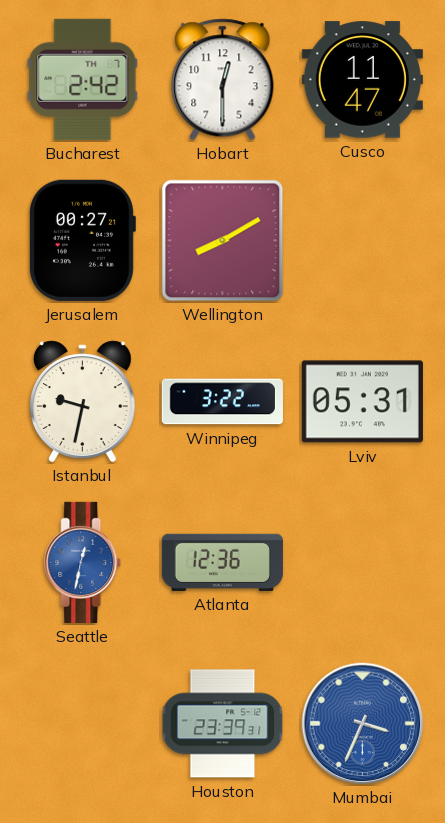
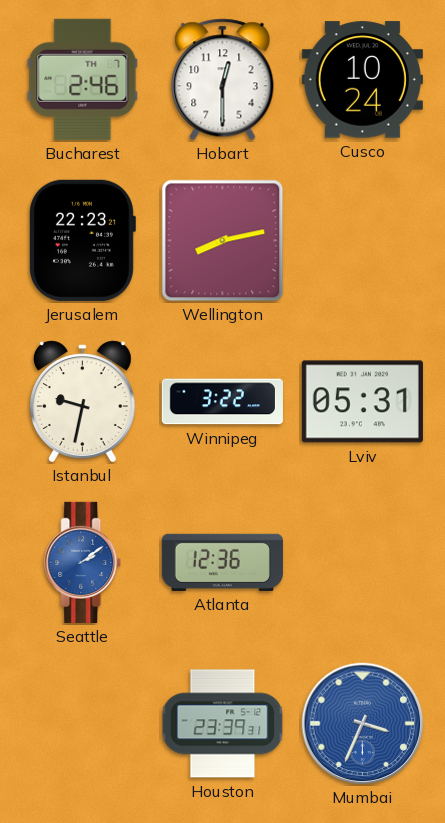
Bucharest: 2:42 -> 2:46
Cusco: 11:47 -> 10:24
Jerusalem: 00:27 -> 22:23
Wellington: 8:10 -> 8:13
Seattle: 12:32 -> 2:09
